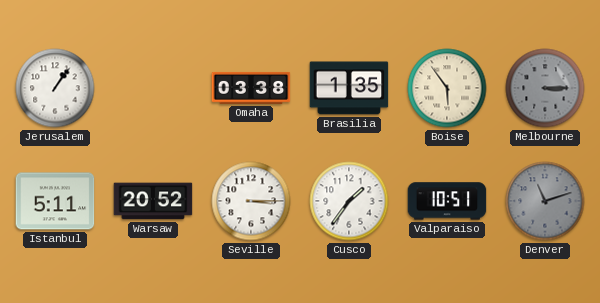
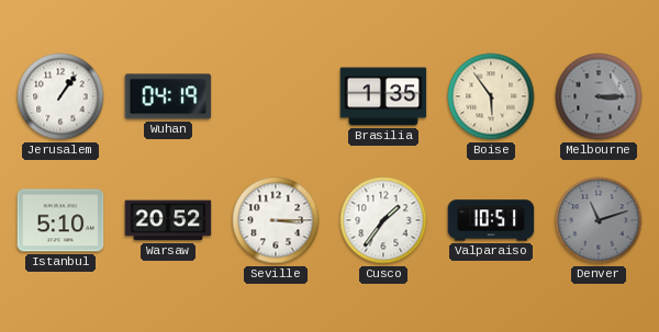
Wuhan: none -> 04:19
Omaha: 03:38 -> none
Istanbul: 5:11 -> 5:10
